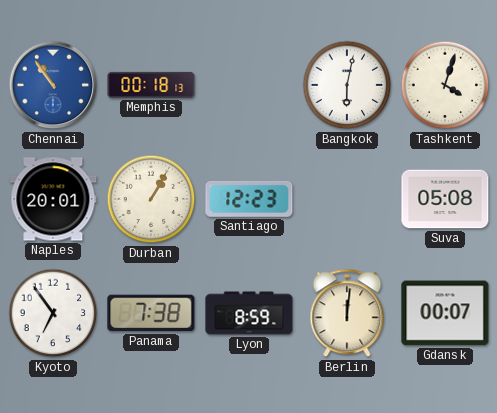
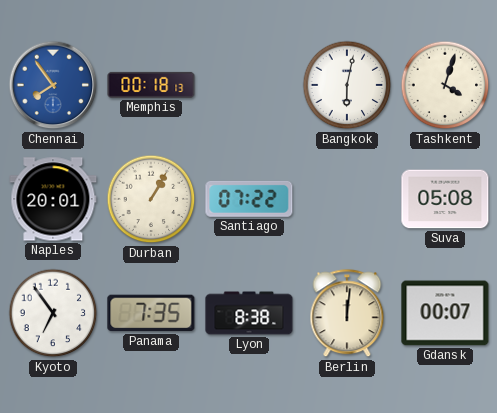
Chennai: 10:54 -> 7:54
Santiago: 12:23 -> 07:22
Panama: 7:38 -> 7:35
Lyon: 8:59 -> 8:38
